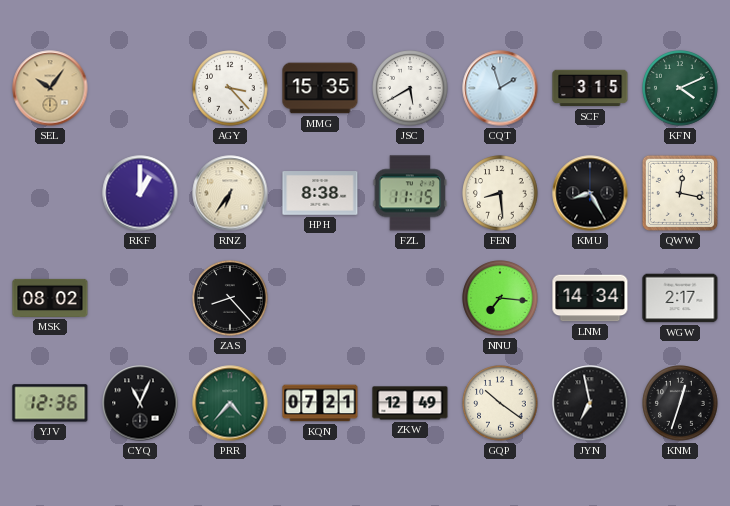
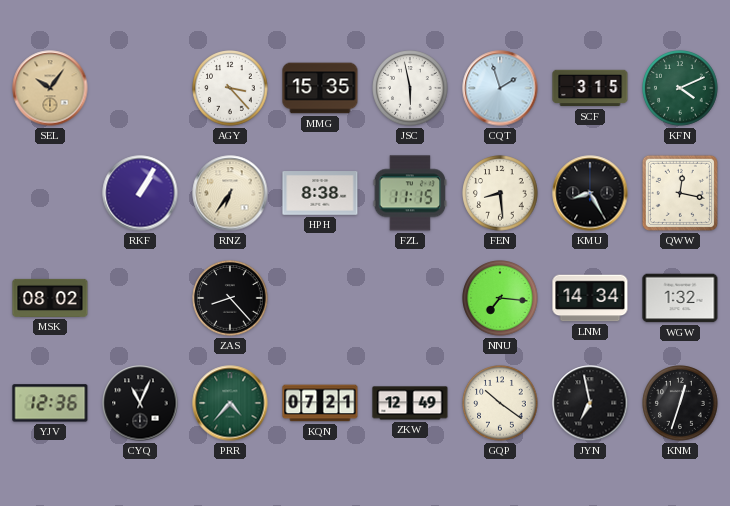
JSC: 5:40 -> 5:58
RKF: 1:00 -> 1:05
WGW: 2:17 -> 1:32
